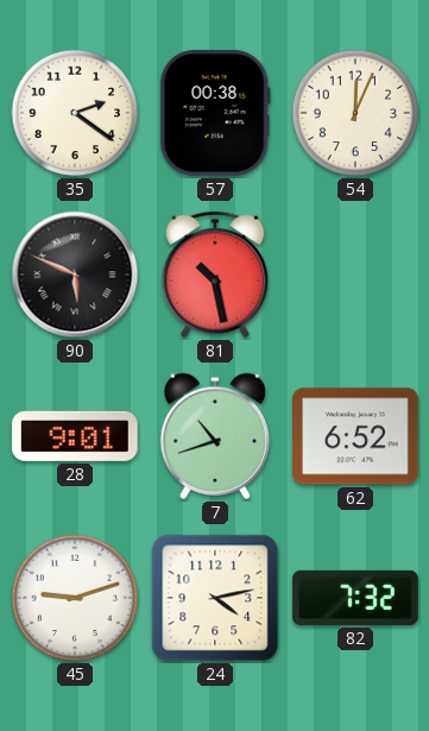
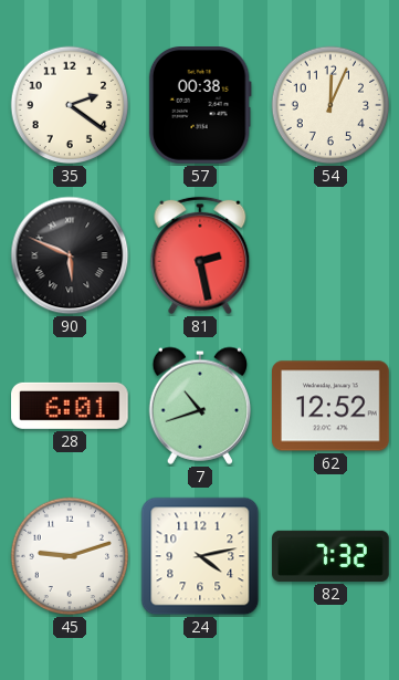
81: 10:28 -> 2:28
28: 9:01 -> 6:01
62: 6:52 -> 12:52
